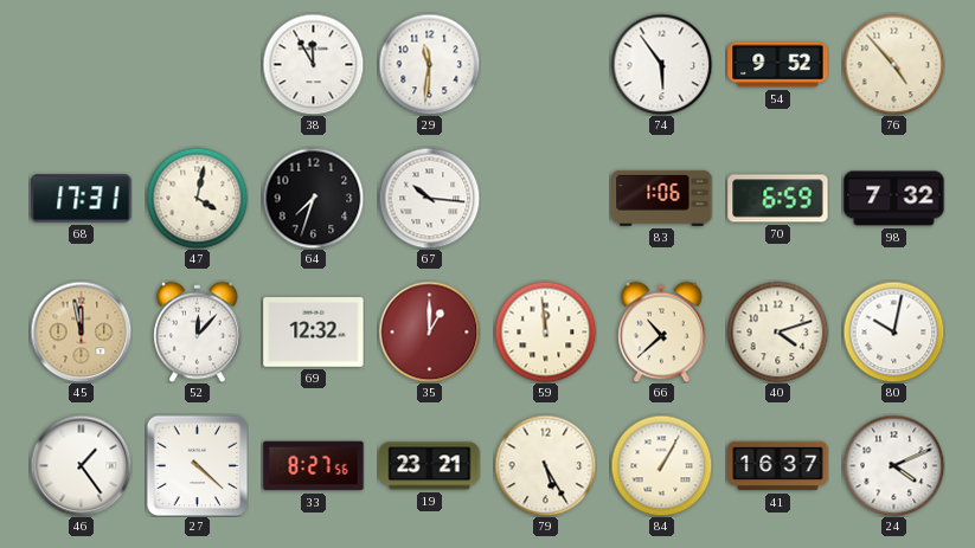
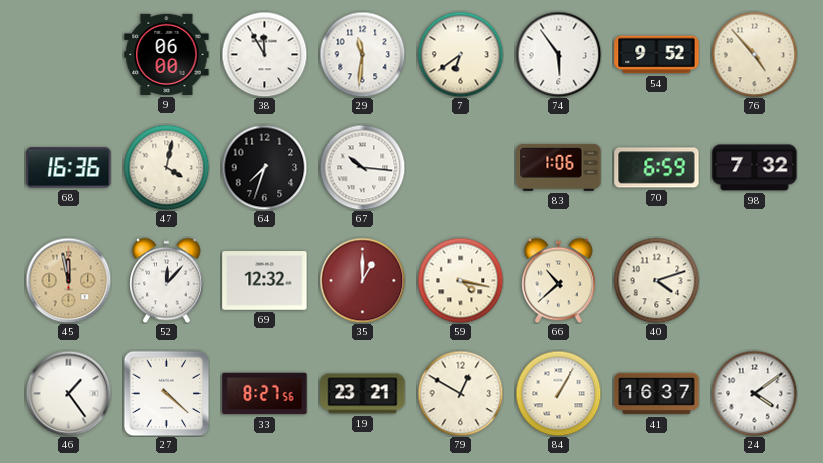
9: none -> 06:00
7: none -> 6:39
68: 17:31 -> 16:36
59: 11:59 -> 4:17
80: 10:02 -> none
79: 5:25 -> 12:50
24: 4:11 -> 4:09
